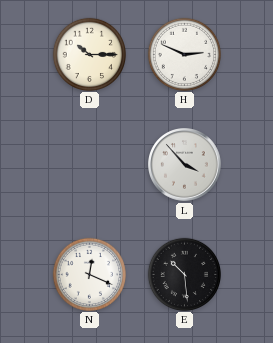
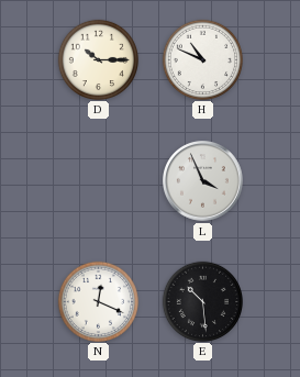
H: 2:49 -> 10:49
L: 3:53 -> 3:56
